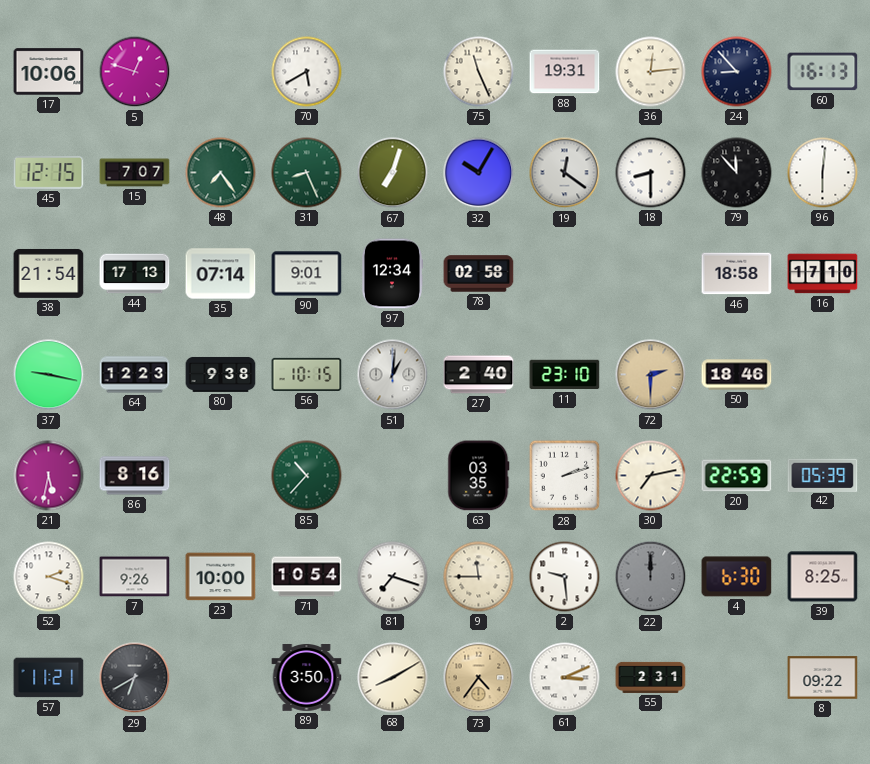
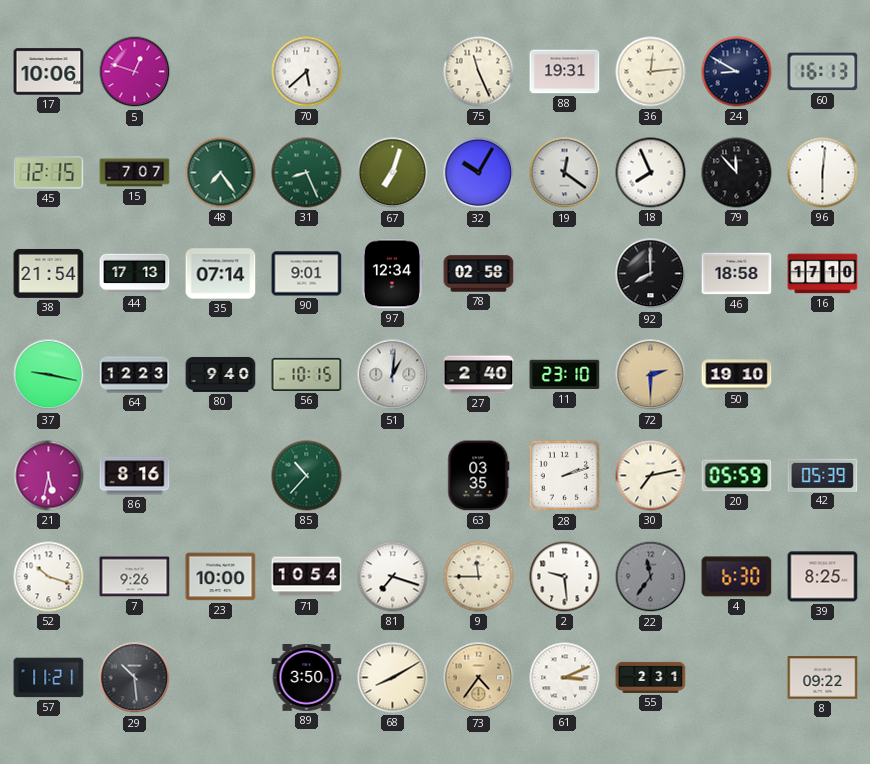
70: 5:40 -> 5:38
24: 8:53 -> 8:50
18: 8:30 -> 7:56
92: none -> 8:00
80: 9:38 -> 9:40
50: 18:46 -> 19:10
20: 22:59 -> 05:59
52: 2:18 -> 10:18
22: 12:00 -> 11:36
29: 6:40 -> 10:29
